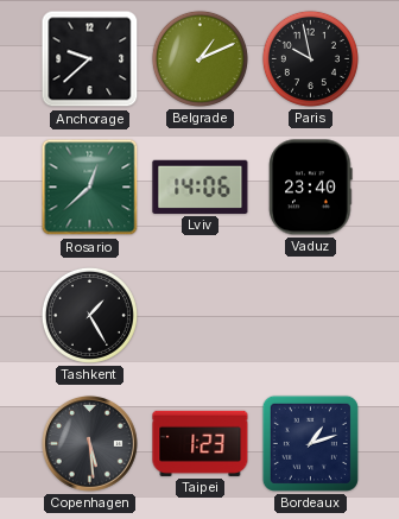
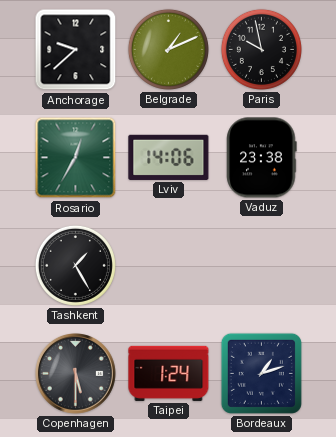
Rosario: 12:38 -> 12:35
Vaduz: 23:40 -> 23:38
Copenhagen: 5:29 -> 5:30
Taipei: 1:23 -> 1:24
